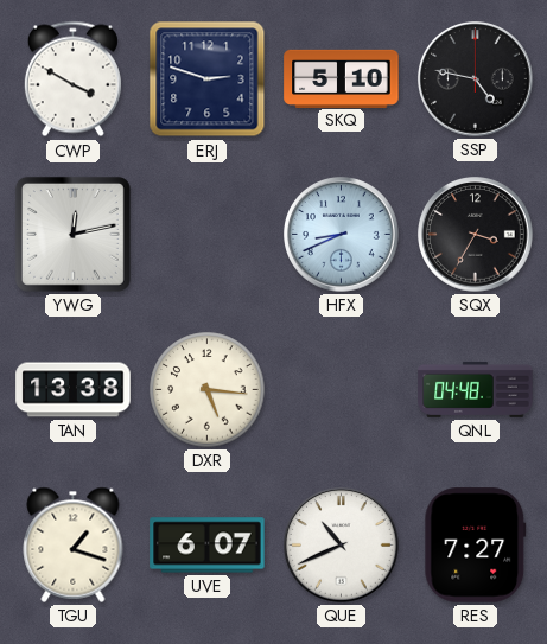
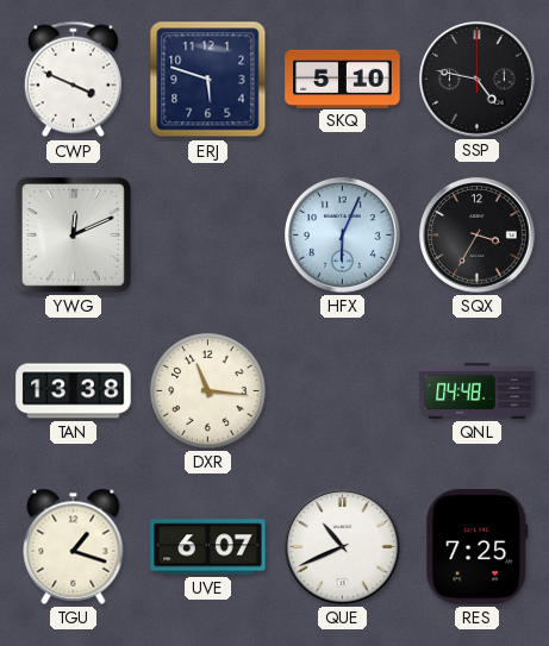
CWP: 3:50 -> 3:49
ERJ: 2:48 -> 5:48
YWG: 12:13 -> 12:11
HFX: 8:41 -> 6:04
DXR: 5:16 -> 11:16
RES: 7:27 -> 7:25
